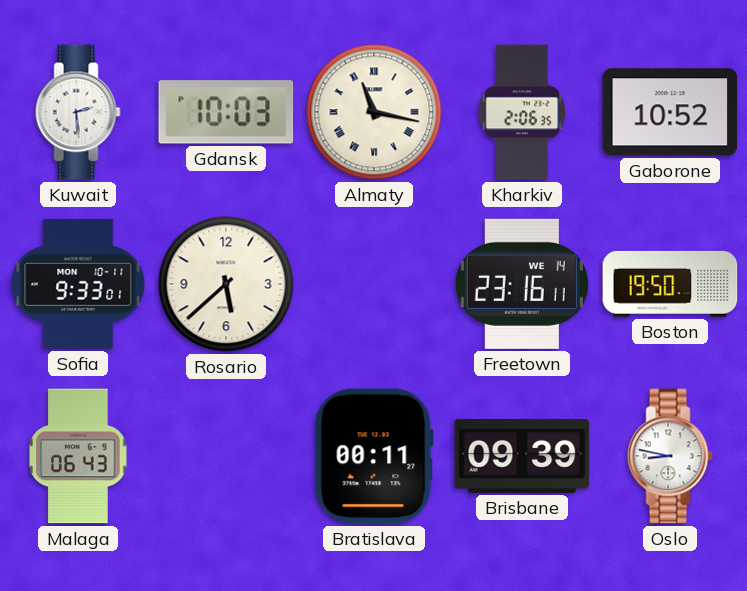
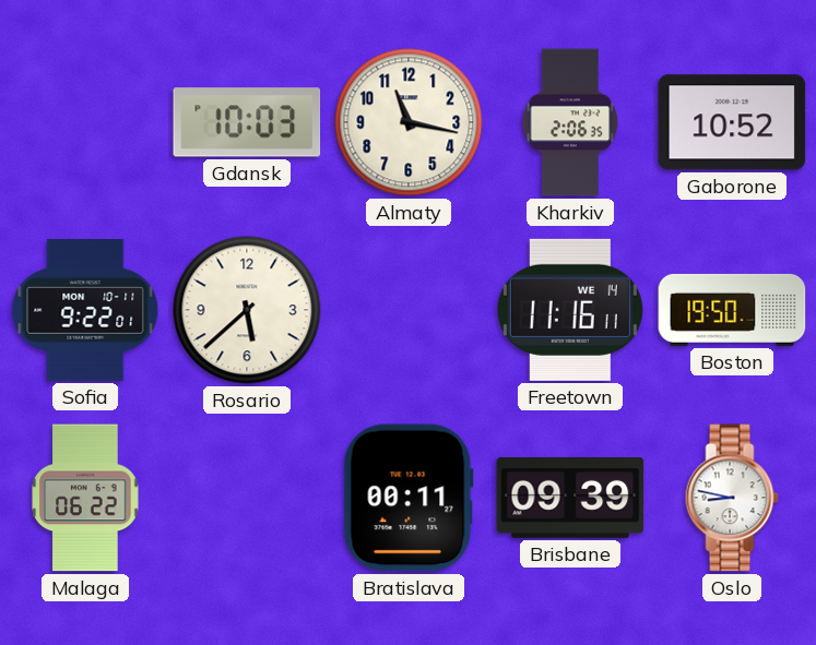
Kuwait: 2:29 -> none
Almaty numerals: Roman -> Arabic
Sofia: 9:33 -> 9:22
Freetown: 23:16 -> 11:16
Malaga: 06:43 -> 06:22
